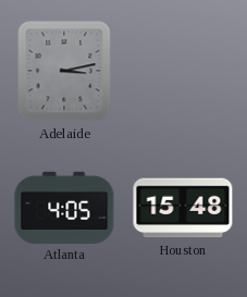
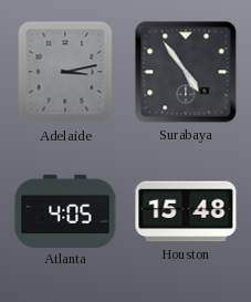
Surabaya: none -> 4:54
